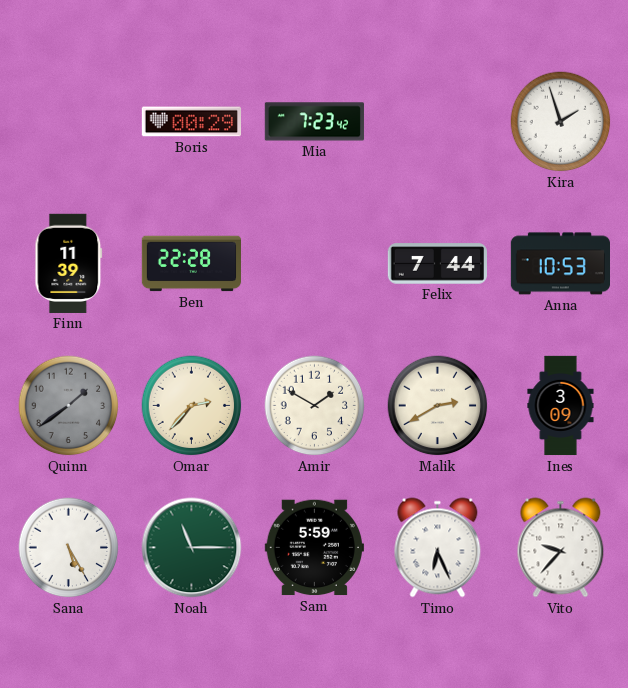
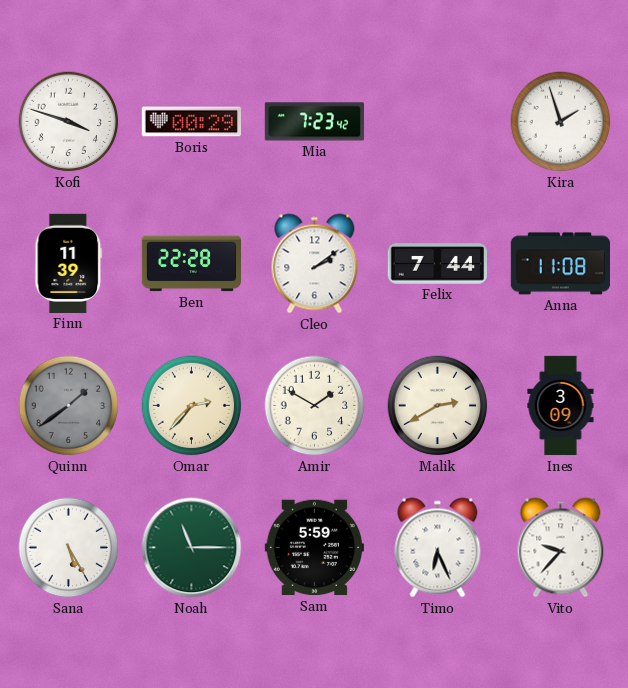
Kofi: none -> 3:48
Cleo: none -> 2:09
Anna: 10:53 -> 11:08
